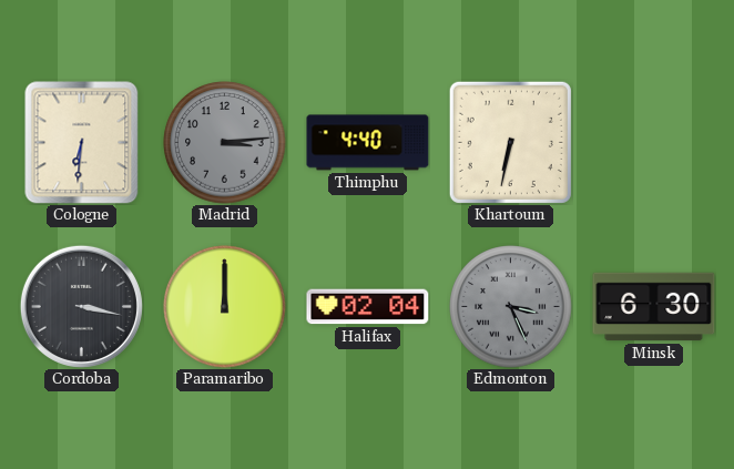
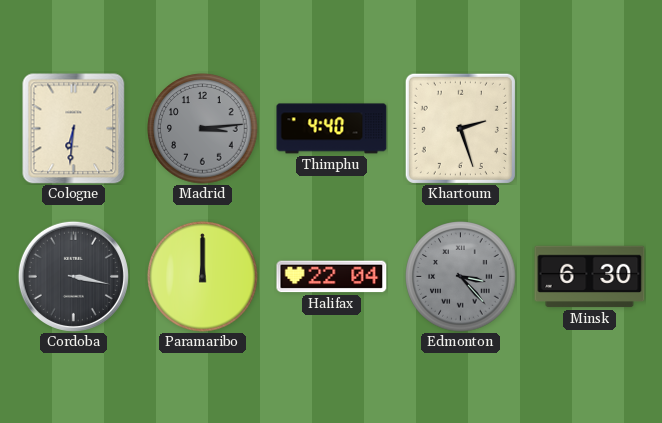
Khartoum: 6:32 -> 2:27
Halifax: 02:04 -> 22:04
Edmonton: 3:26 -> 3:23
